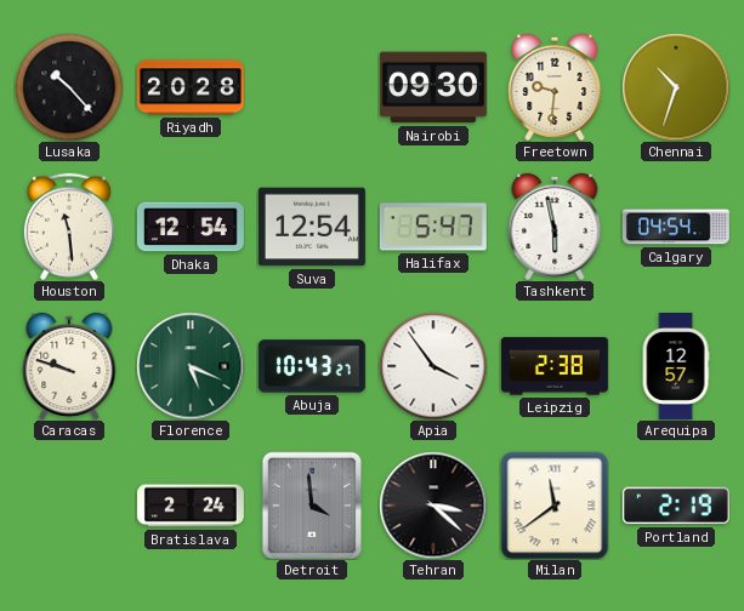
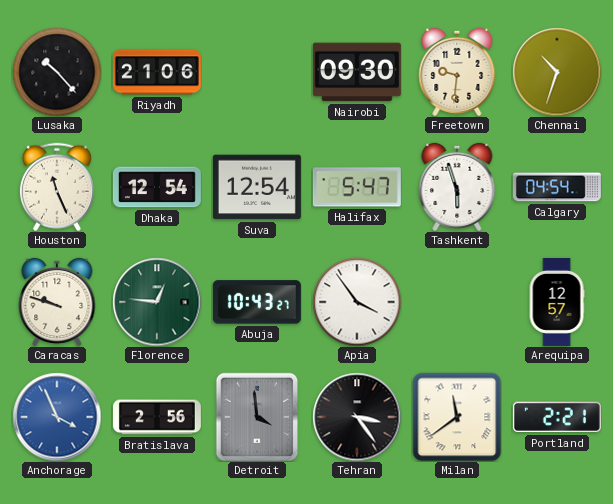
Riyadh: 20:28 -> 21:06
Houston: 11:29 -> 11:26
Tashkent: 5:58 -> 5:57
Florence: 5:19 -> 12:46
Leipzig: 2:38 -> none
Anchorage: none -> 3:56
Bratislava: 2:24 -> 2:56
Tehran: 3:22 -> 3:24
Portland: 2:19 -> 2:21
